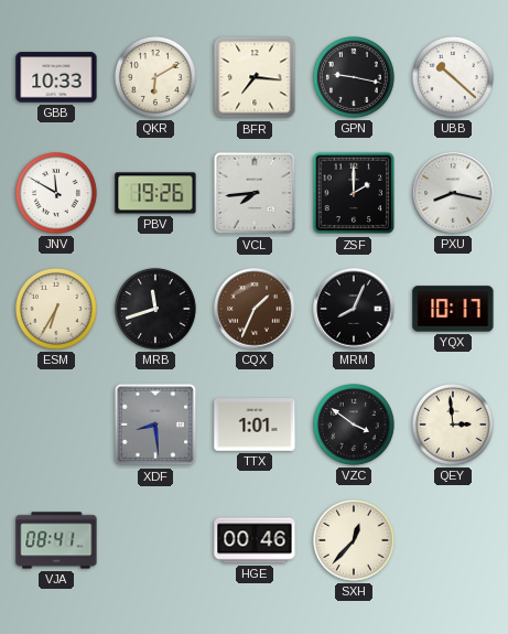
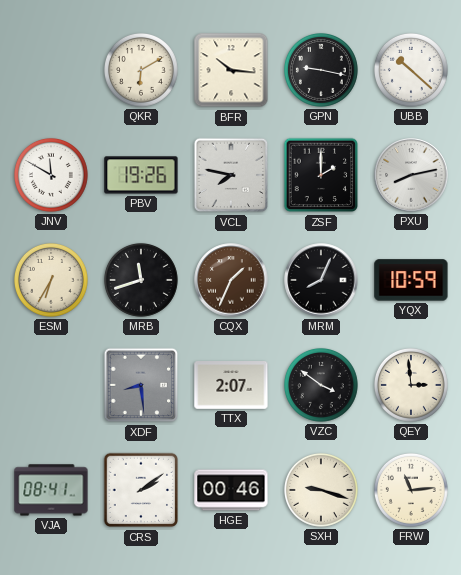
GBB: 10:33 -> none
BFR: 7:16 -> 10:16
VCL: 7:44 -> 7:47
PXU: 8:17 -> 8:13
YQX: 10:17 -> 10:59
TTX: 1:01 -> 2:07
CRS: none -> 2:09
SXH: 12:37 -> 9:18
FRW: none -> 11:14
